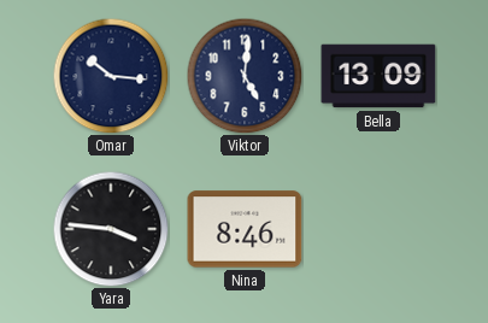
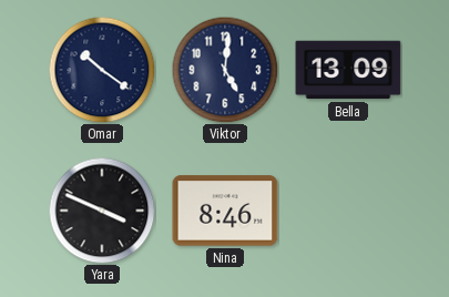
Omar: 10:16 -> 10:21
Yara: 3:46 -> 3:49
